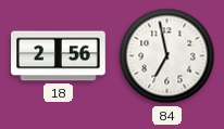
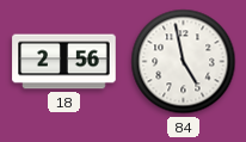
84: 6:58 -> 4:58
